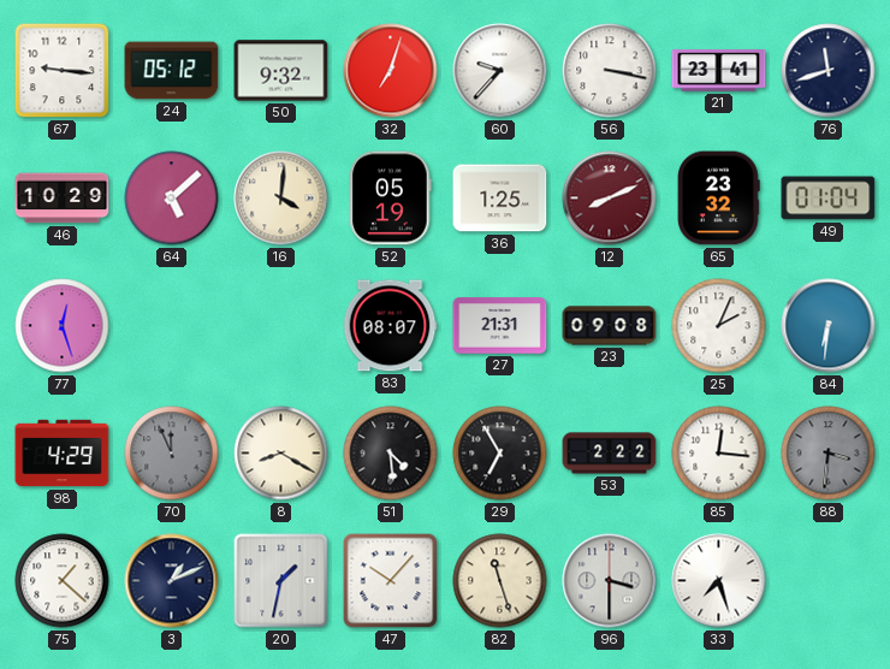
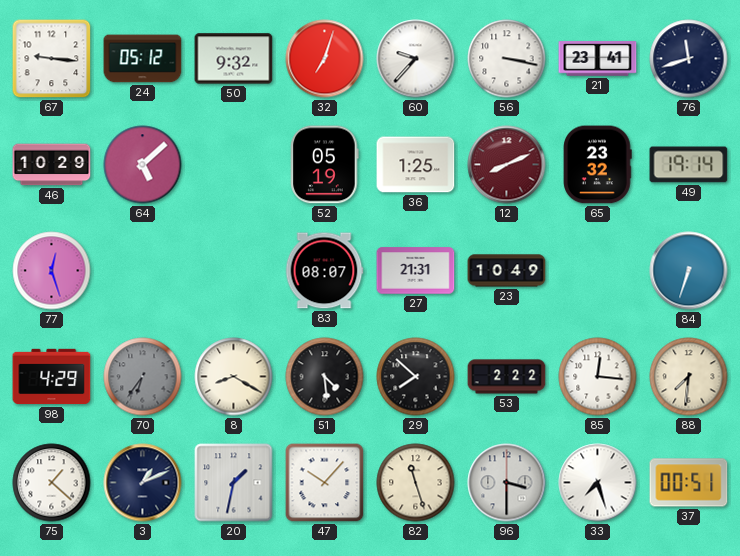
16: 4:01 -> none
49: 01:04 -> 19:14
23: 09:08 -> 10:49
25: 2:04 -> none
84: 6:31 -> 6:33
70: 11:56 -> 6:36
29: 6:55 -> 7:52
88: 3:31 -> 7:31
88 dial: grey -> cream
37: none -> 00:51
